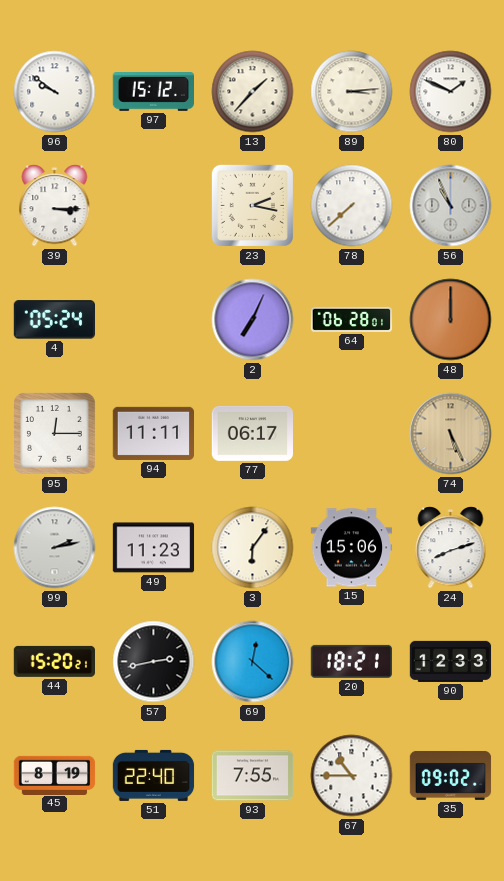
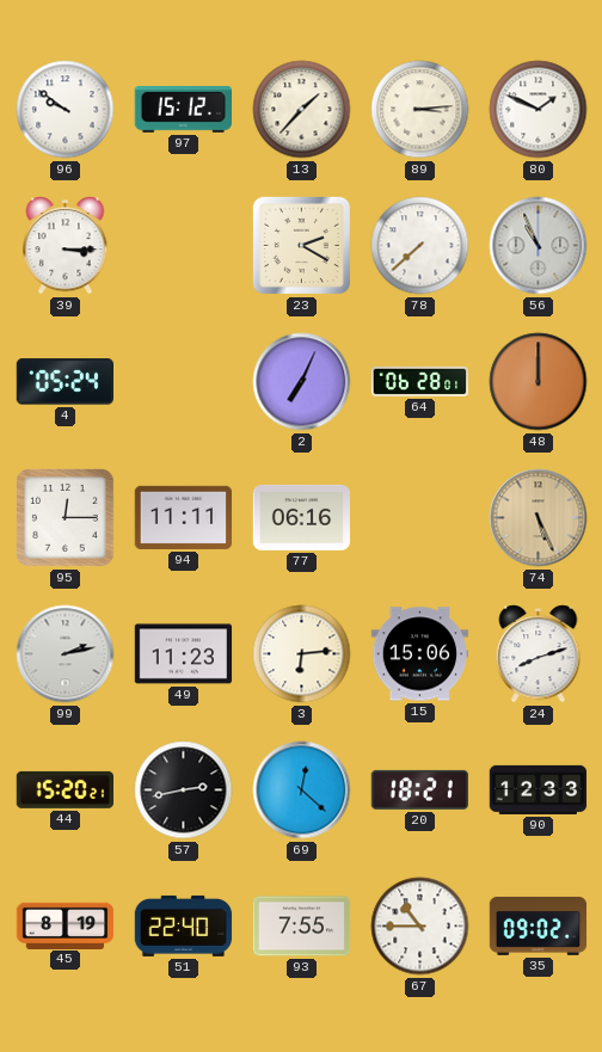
23: 2:17 -> 2:20
77: 06:17 -> 06:16
3: 6:06 -> 6:14
